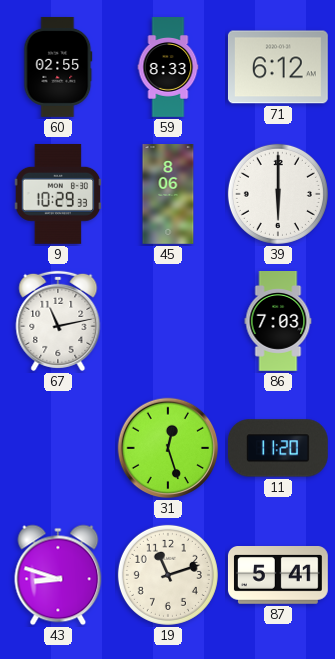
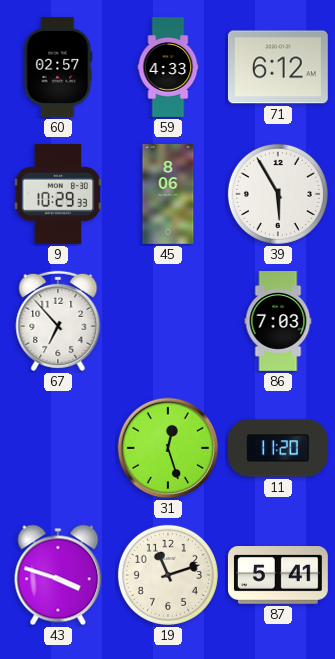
60: 02:55 -> 02:57
59: 8:33 -> 4:33
39: 6:00 -> 5:55
67: 11:13 -> 6:53
43: 8:48 -> 3:48
